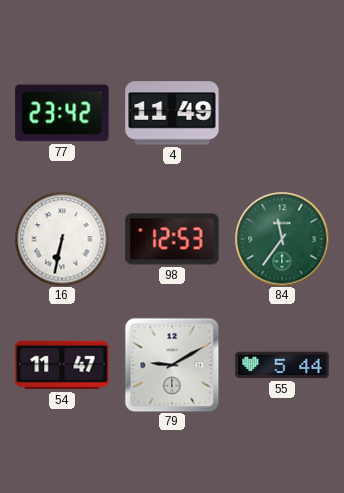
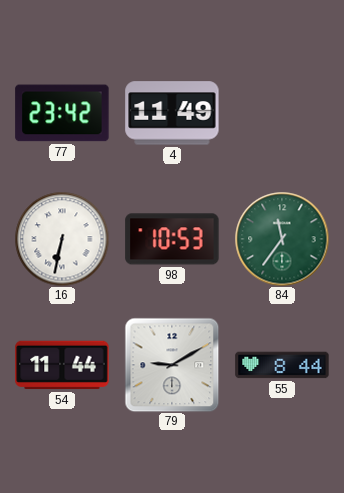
98: 12:53 -> 10:53
54: 11:47 -> 11:44
55: 5:44 -> 8:44
